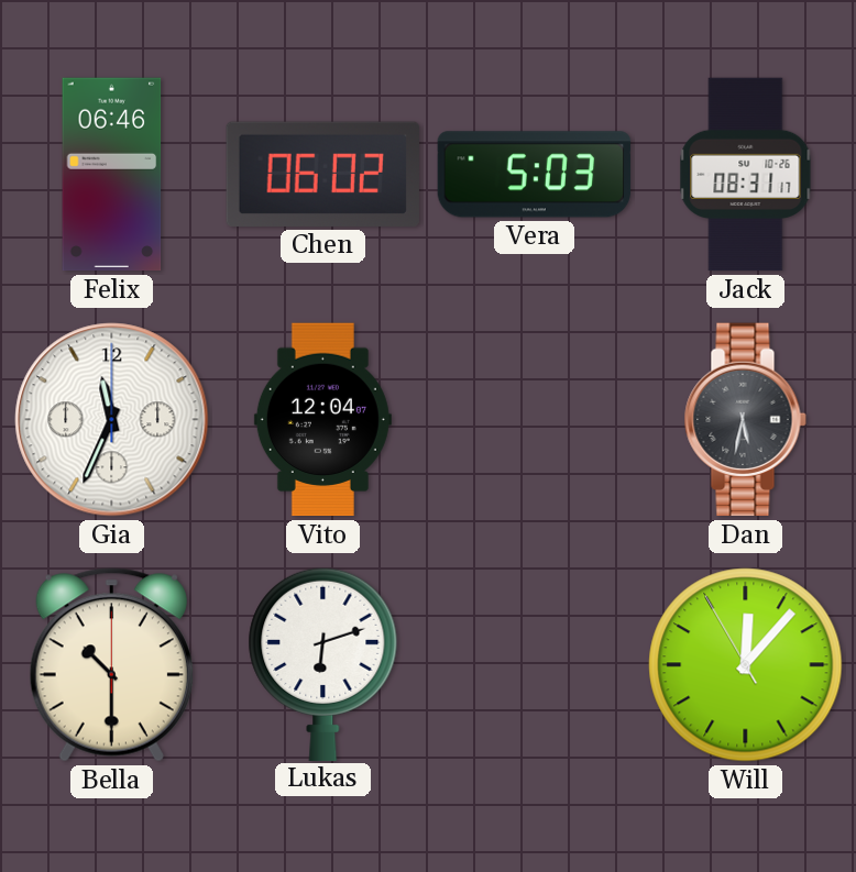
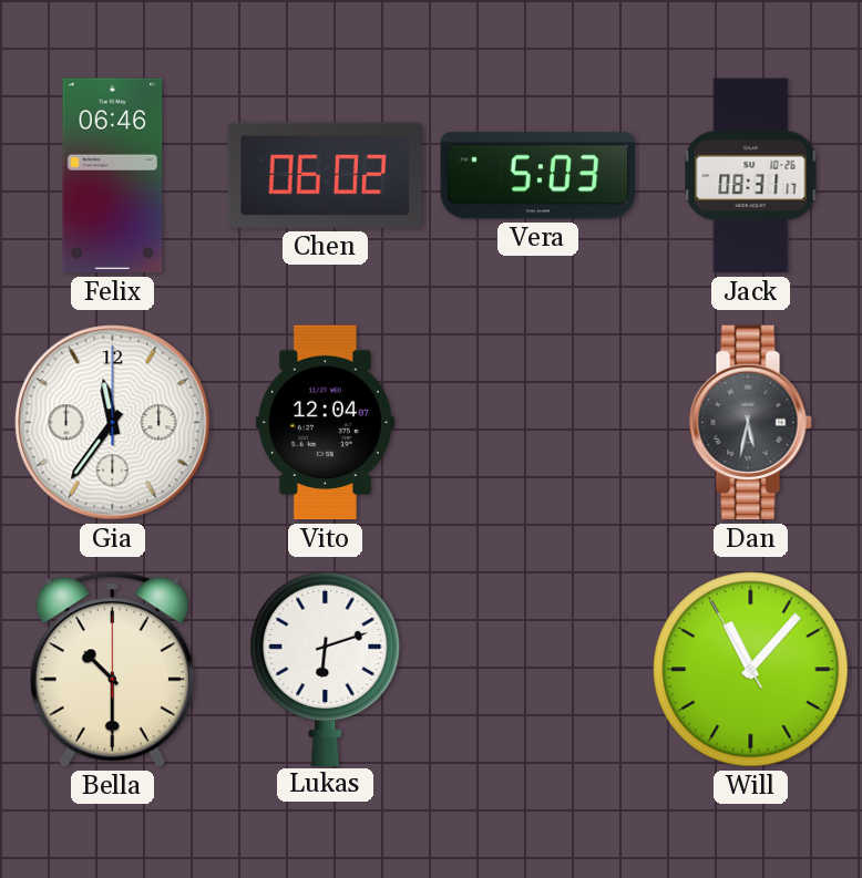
Gia: 11:34 -> 11:36
Will: 12:06 -> 11:06
